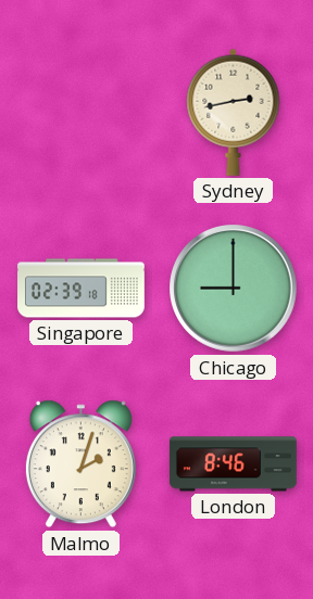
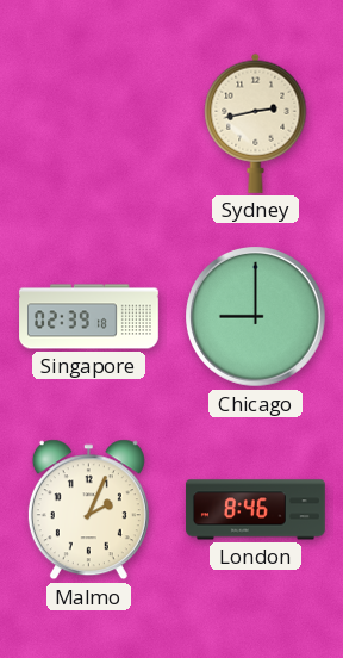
Malmo: 2:03 -> 2:04
